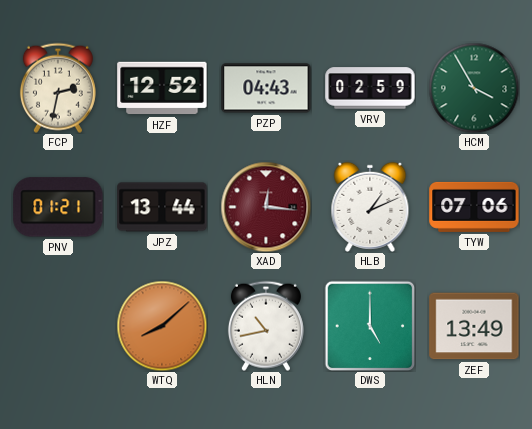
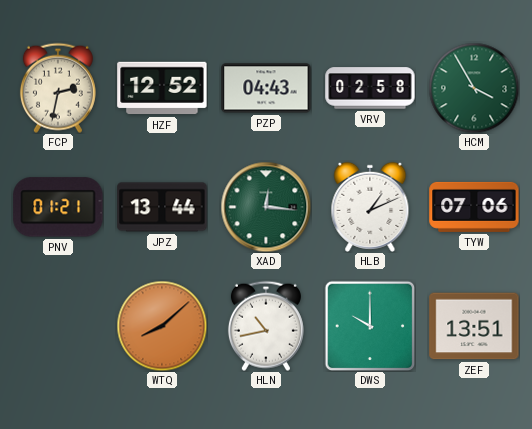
VRV: 02:59 -> 02:58
XAD dial: burgundy -> green
DWS: 5:00 -> 10:00
ZEF: 13:49 -> 13:51
